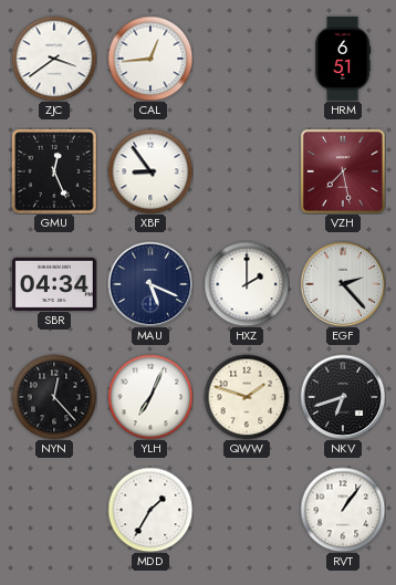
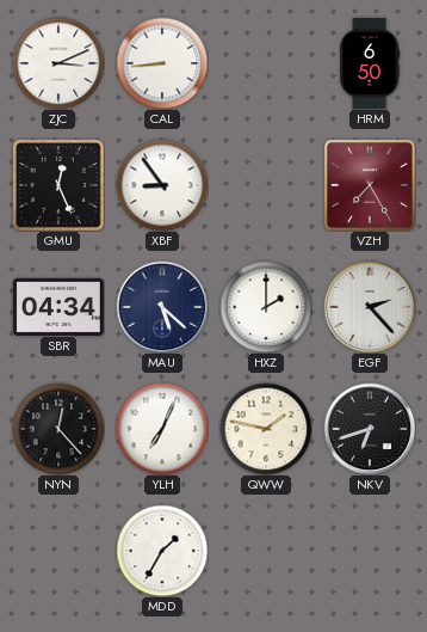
ZJC: 3:39 -> 3:11
CAL: 12:44 -> 8:44
HRM: 6:51 -> 6:50
VZH: 7:28 -> 7:25
MAU: 5:19 -> 5:22
QWW: 1:48 -> 1:47
RVT: 1:06 -> none
